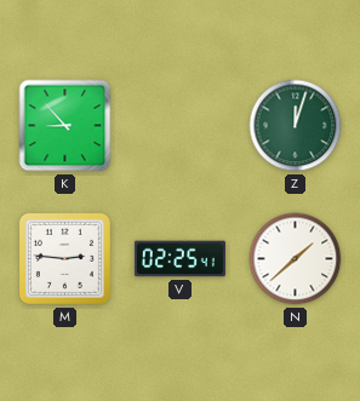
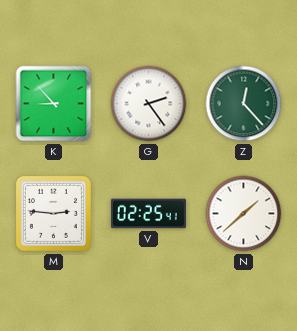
G: none -> 2:24
Z: 12:03 -> 12:23
